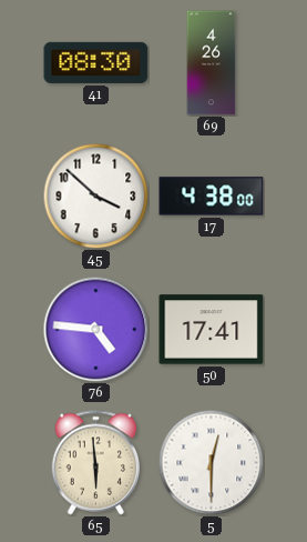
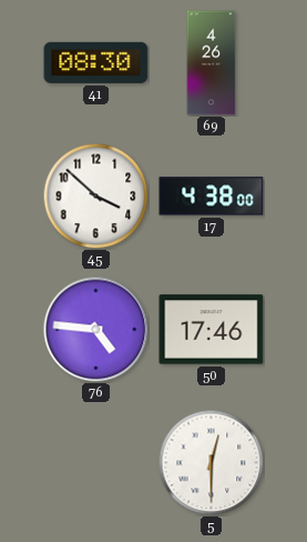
50: 17:41 -> 17:46
65: 5:59 -> none
